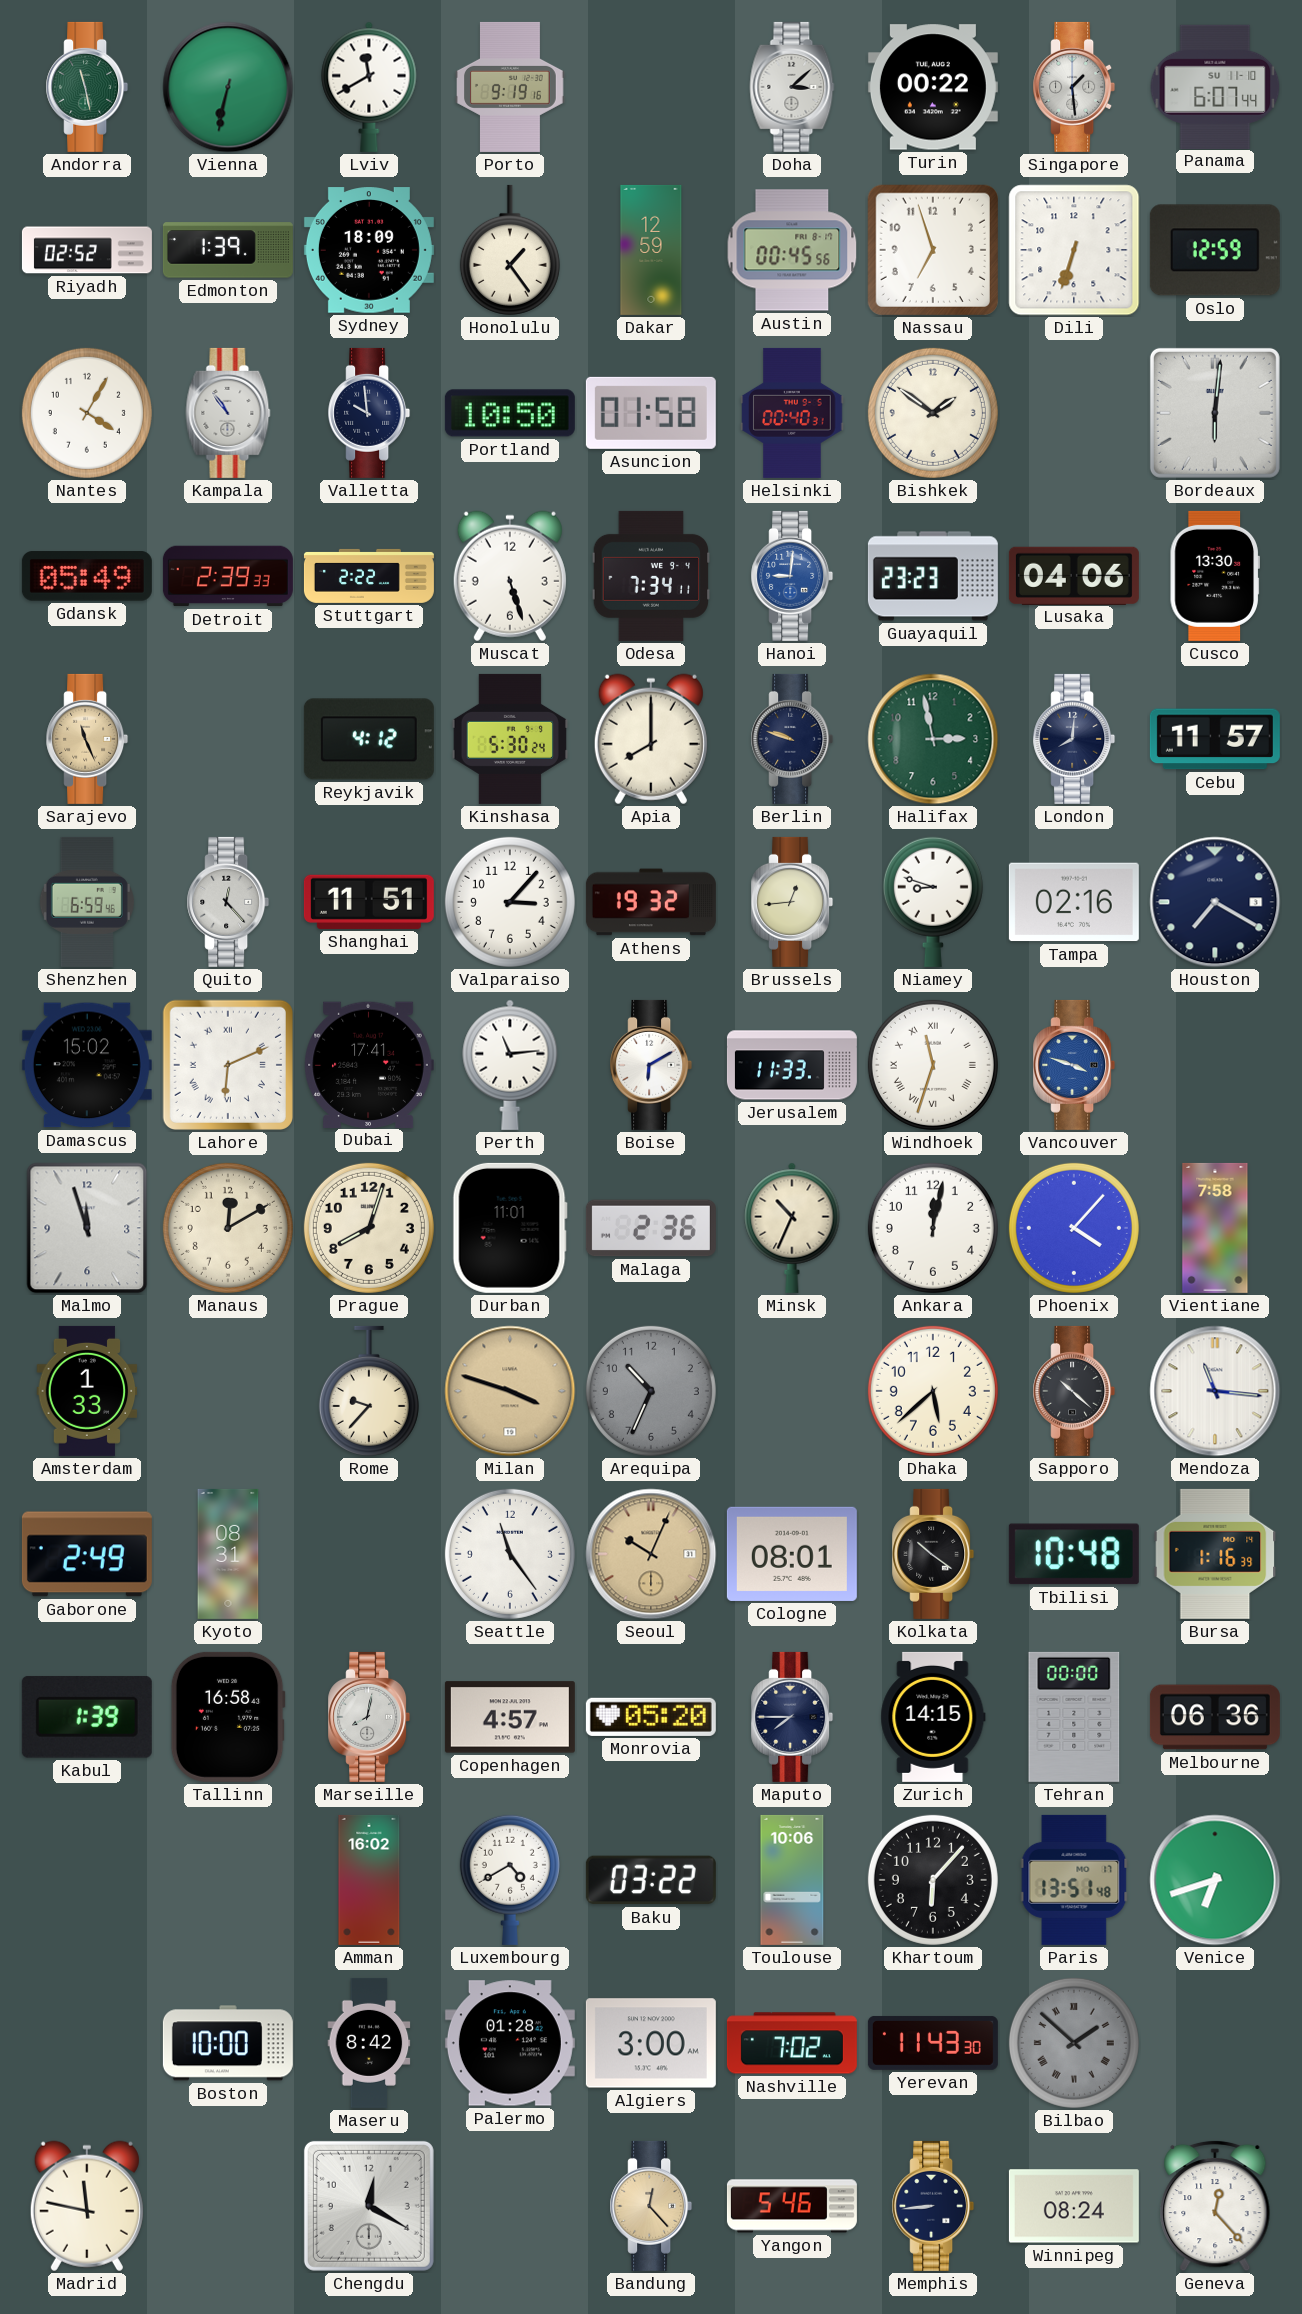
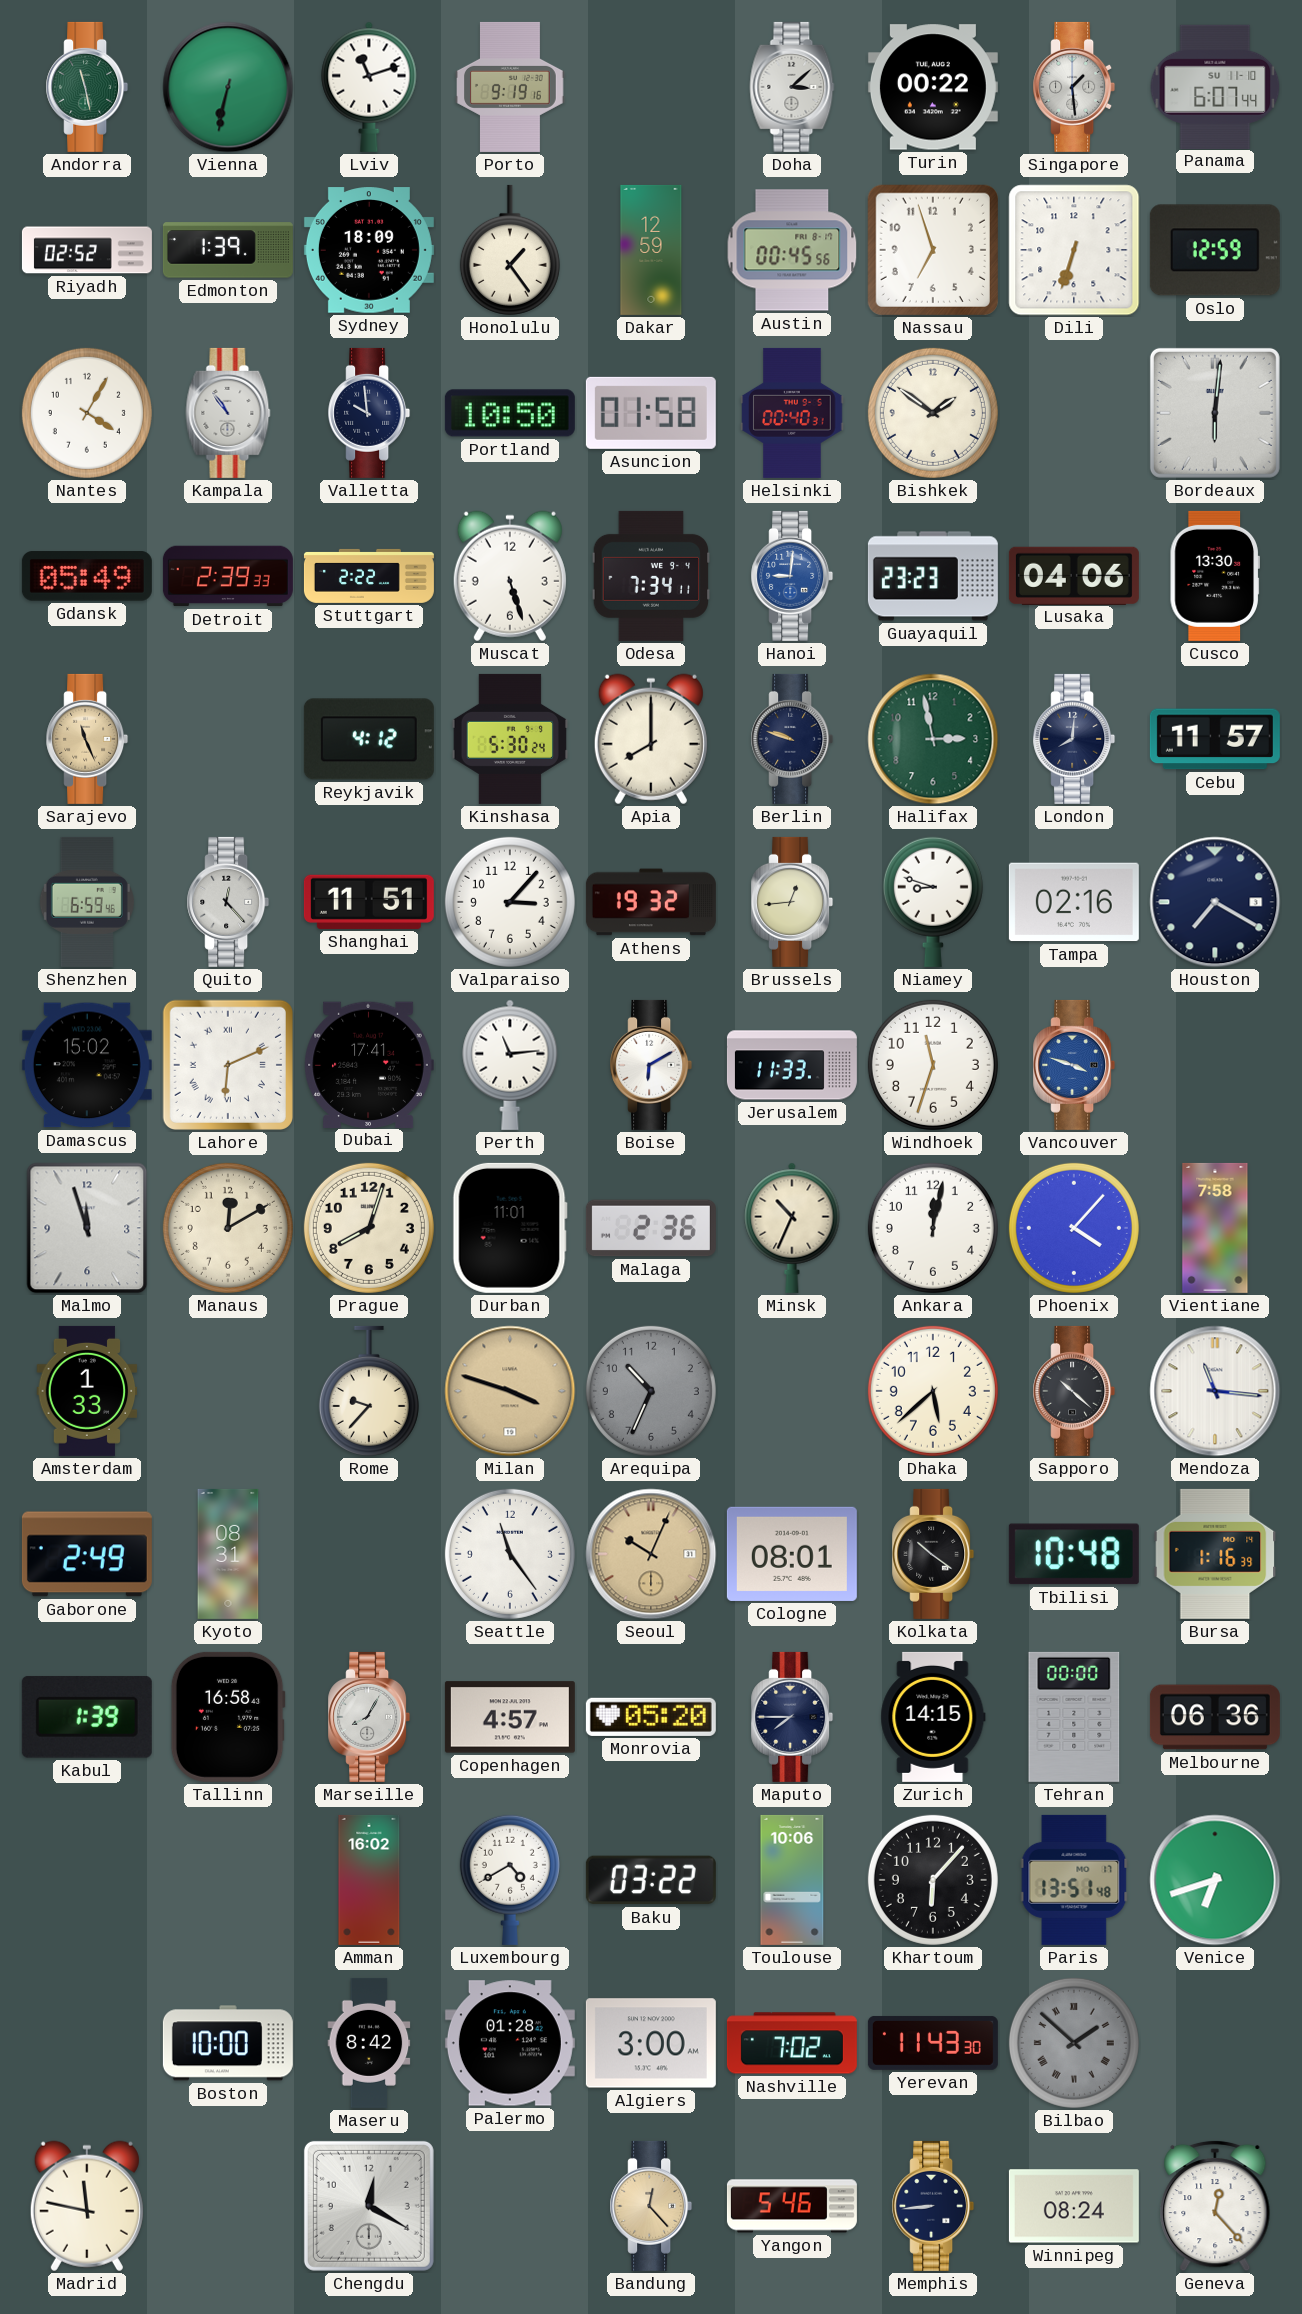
Lviv: 11:40 -> 11:12
Windhoek numerals: Roman -> Arabic
Marseille: 8:02 -> 8:05
